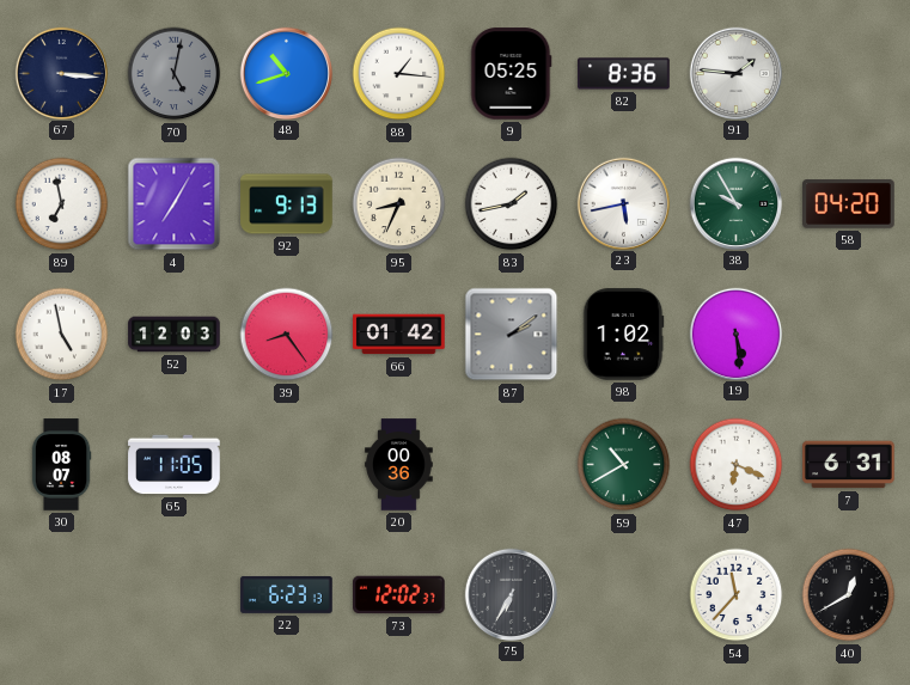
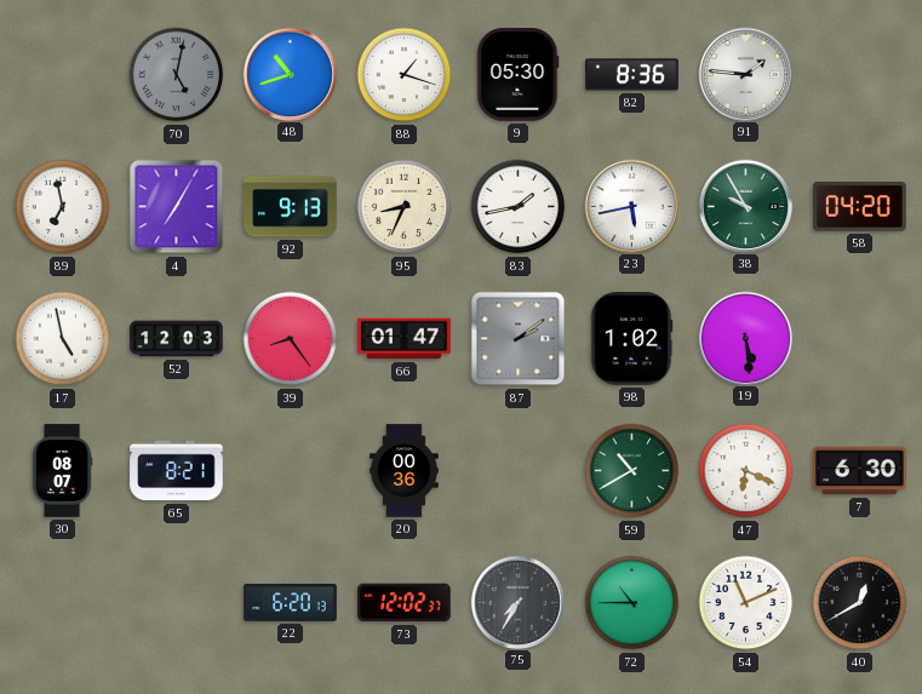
67: 3:16 -> none
88: 1:16 -> 1:18
9: 05:25 -> 05:30
66: 01:42 -> 01:47
65: 11:05 -> 8:21
7: 6:31 -> 6:30
22: 6:23 -> 6:20
75: 6:35 -> 7:35
72: none -> 10:45
54: 11:37 -> 11:11
